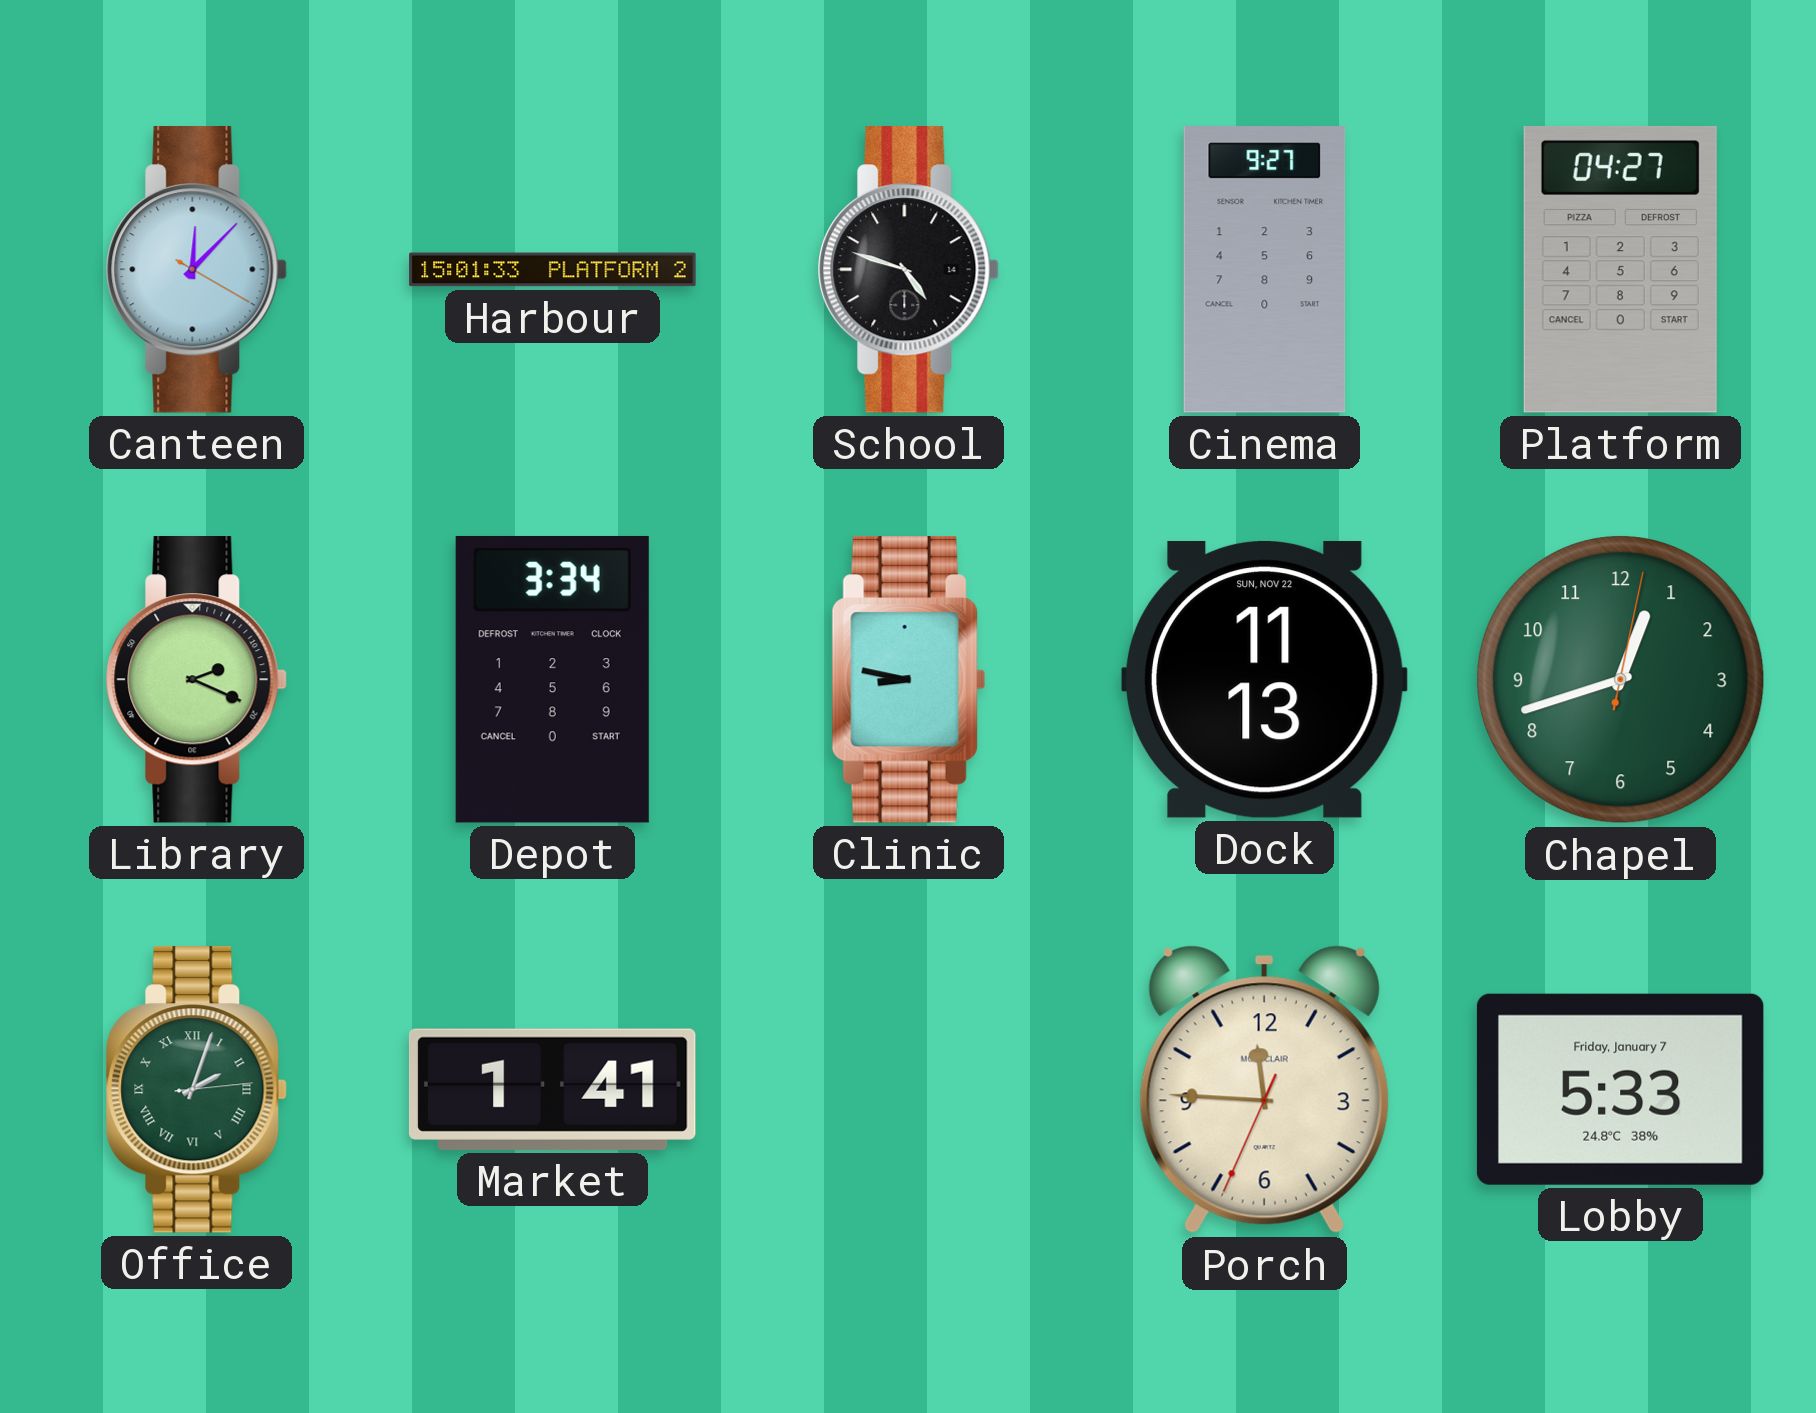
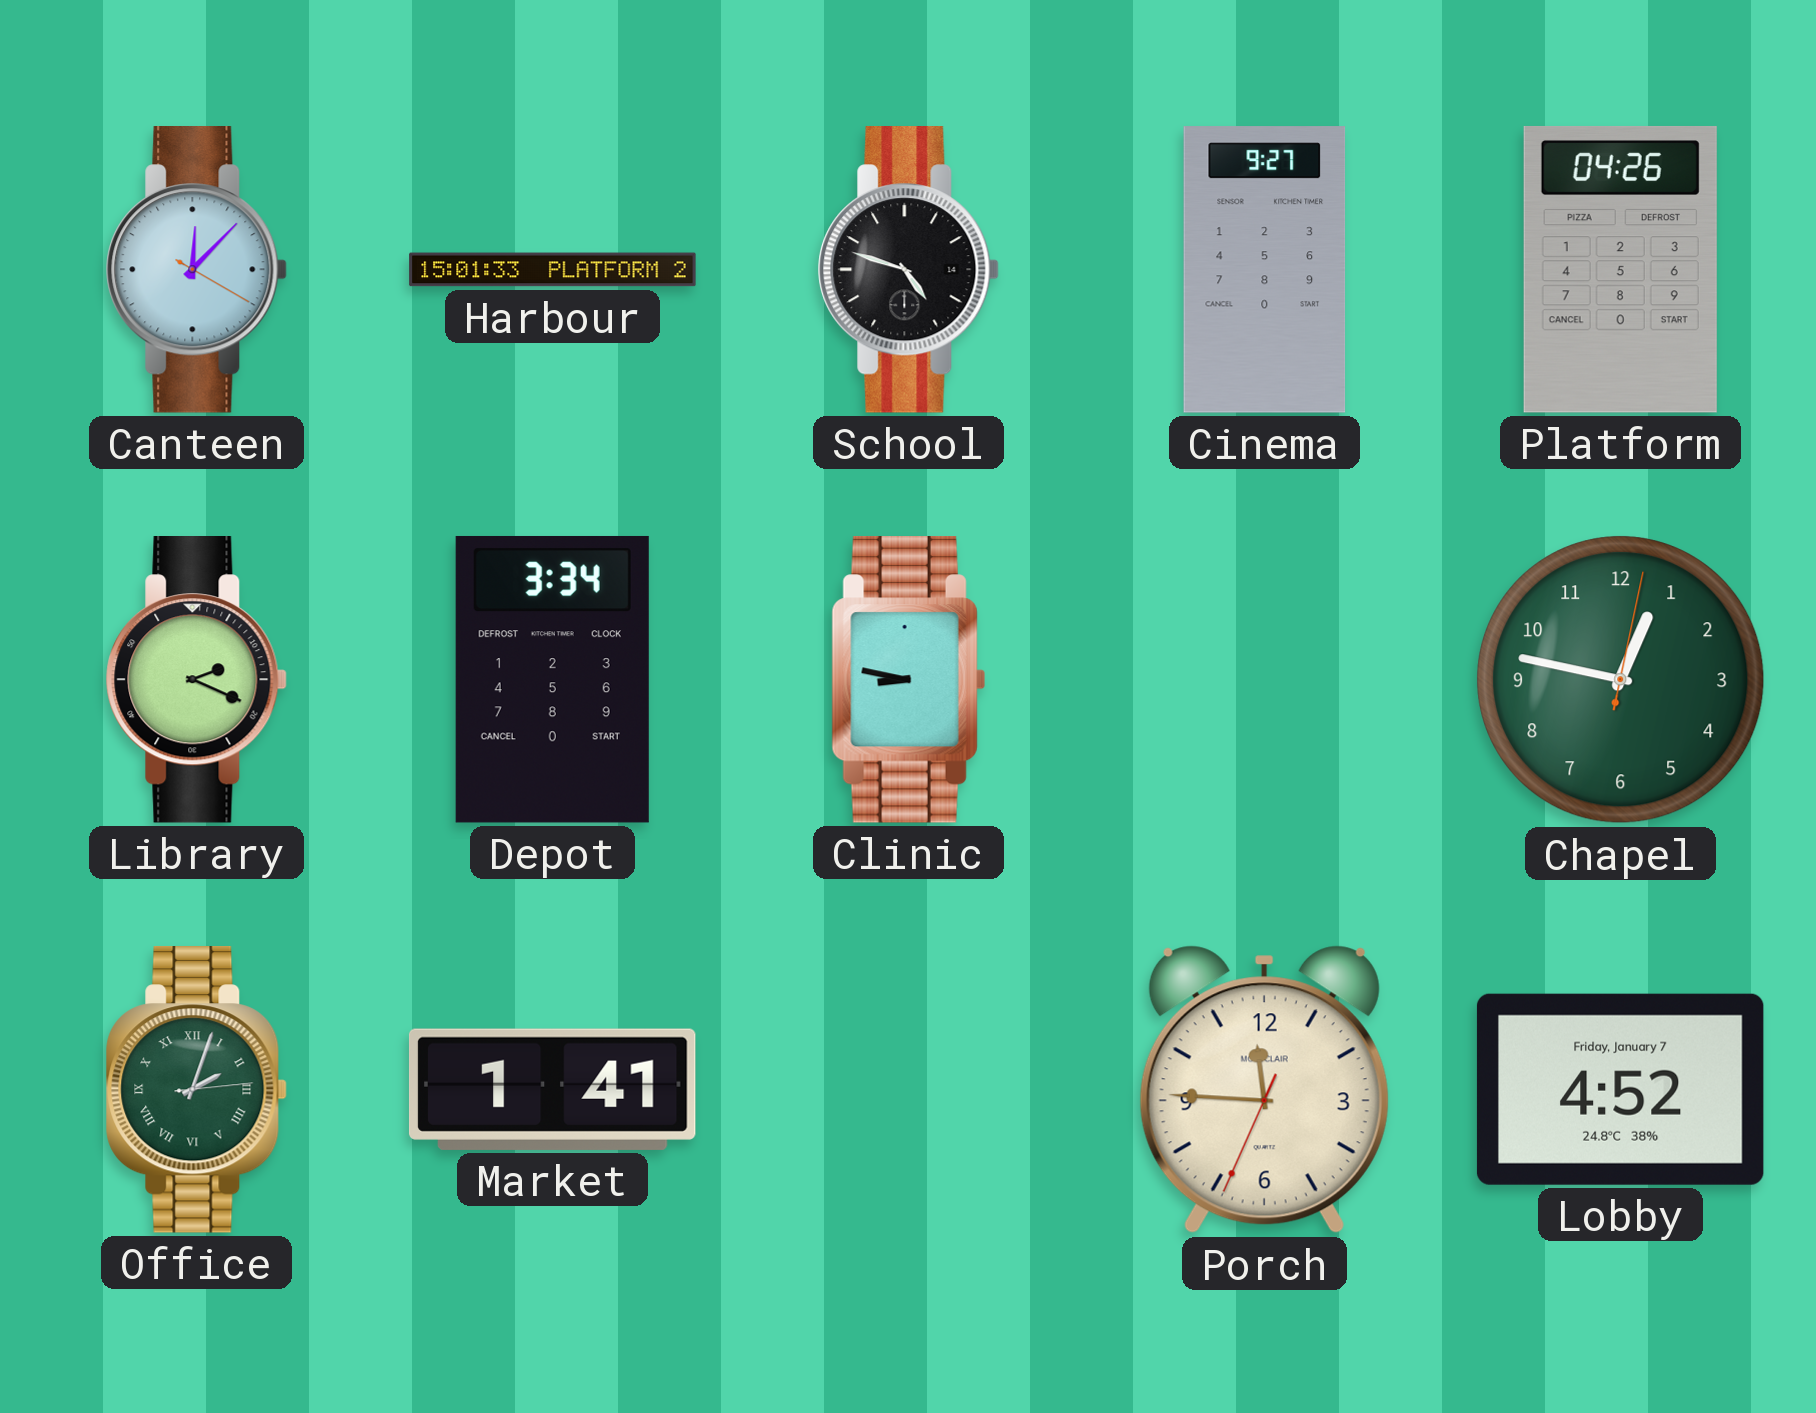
Platform: 04:27 -> 04:26
Dock: 11:13 -> none
Chapel: 12:42 -> 12:47
Lobby: 5:33 -> 4:52
